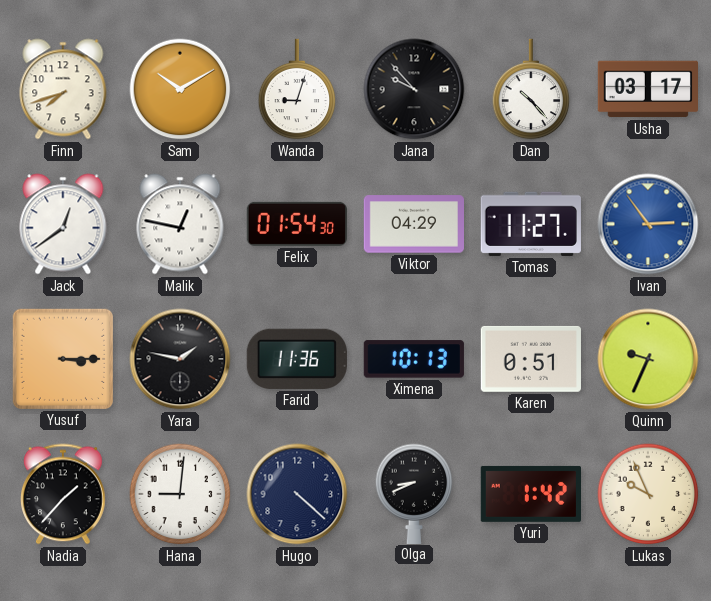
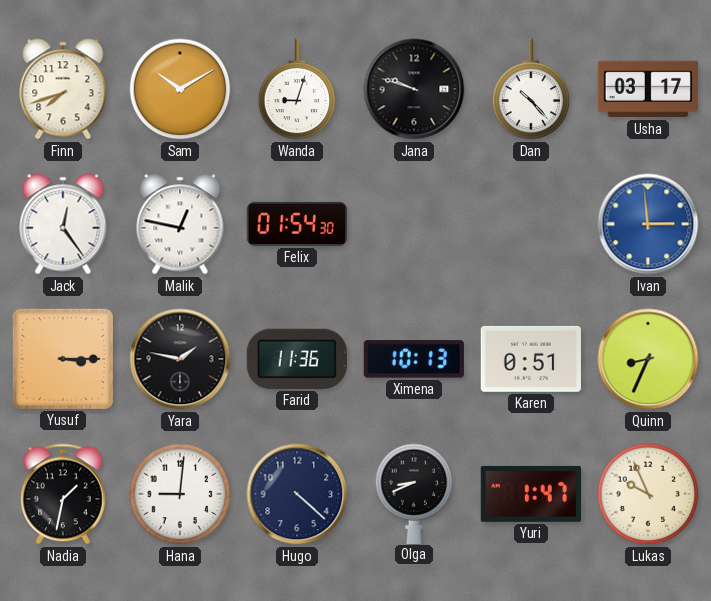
Jana: 9:53 -> 9:48
Jack: 12:39 -> 12:24
Viktor: 04:29 -> none
Tomas: 11:27 -> none
Ivan: 2:54 -> 2:59
Quinn: 9:34 -> 8:34
Nadia: 1:37 -> 1:32
Yuri: 1:42 -> 1:47
